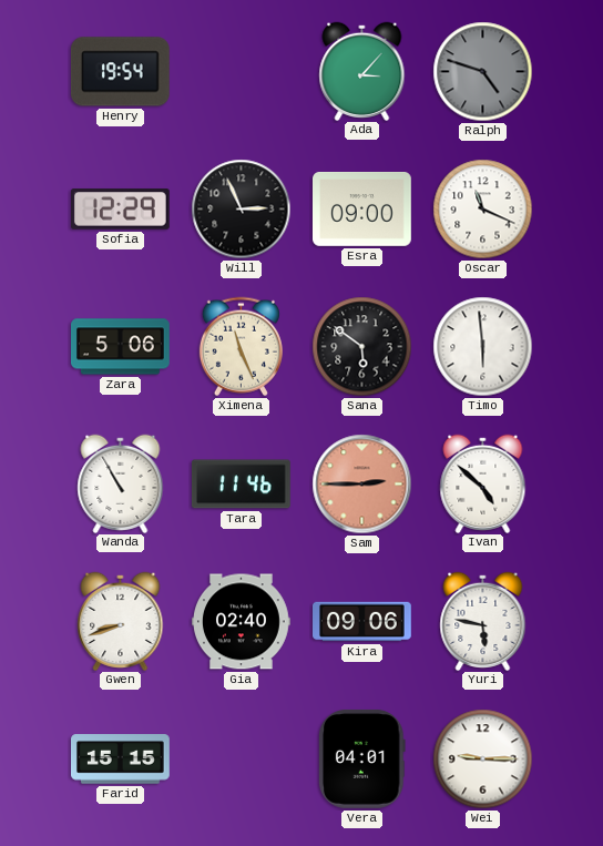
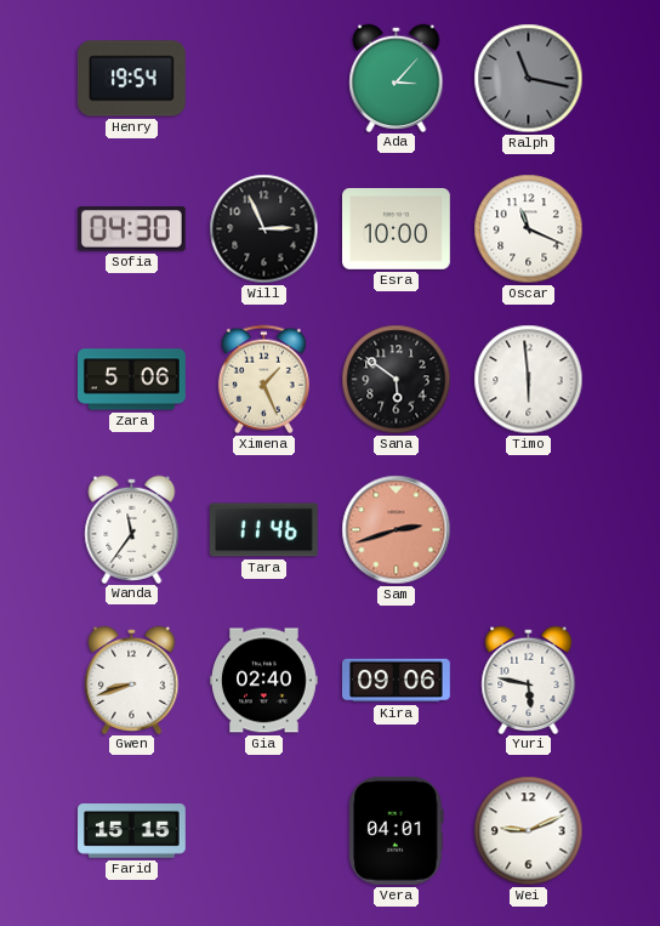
Ralph: 4:48 -> 11:17
Sofia: 12:29 -> 04:30
Esra: 09:00 -> 10:00
Ximena: 11:26 -> 1:26
Wanda: 10:55 -> 11:36
Sam: 2:45 -> 2:42
Ivan: 4:52 -> none
Wei: 9:15 -> 9:11
